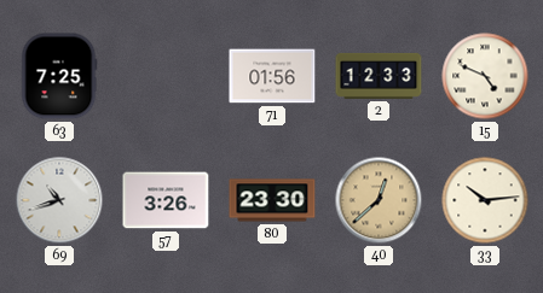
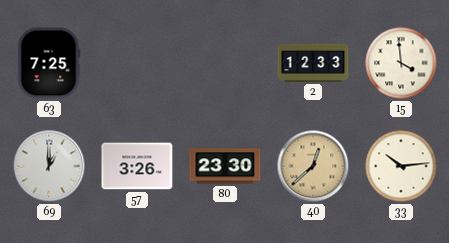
71: 01:56 -> none
15: 4:49 -> 3:59
69: 10:42 -> 1:00
